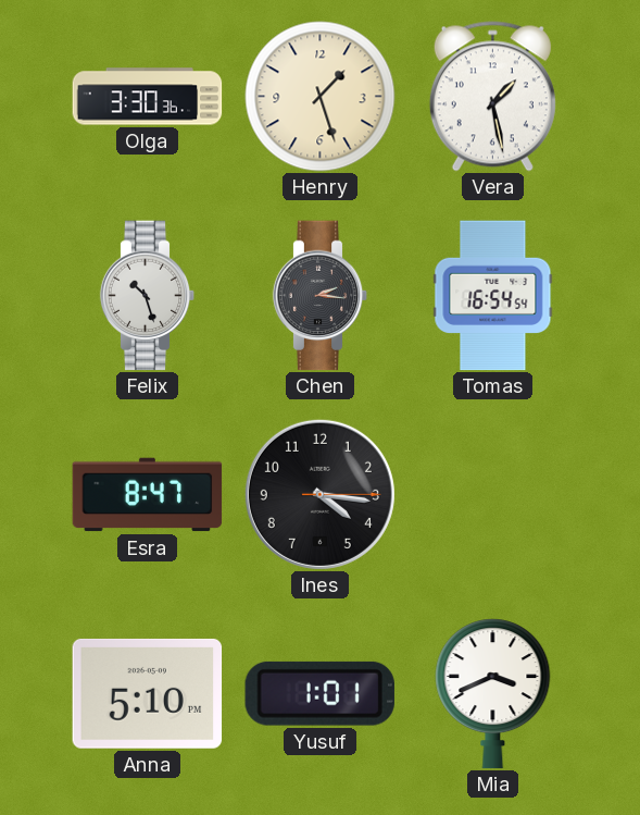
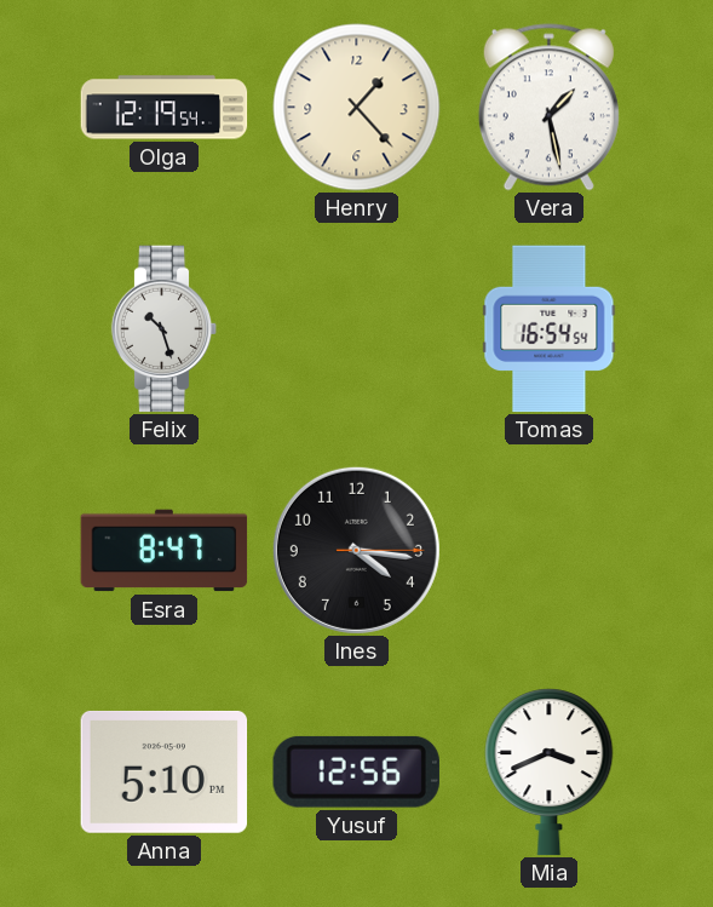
Olga: 3:30 -> 12:19
Henry: 1:27 -> 1:23
Chen: 2:16 -> none
Yusuf: 1:01 -> 12:56
